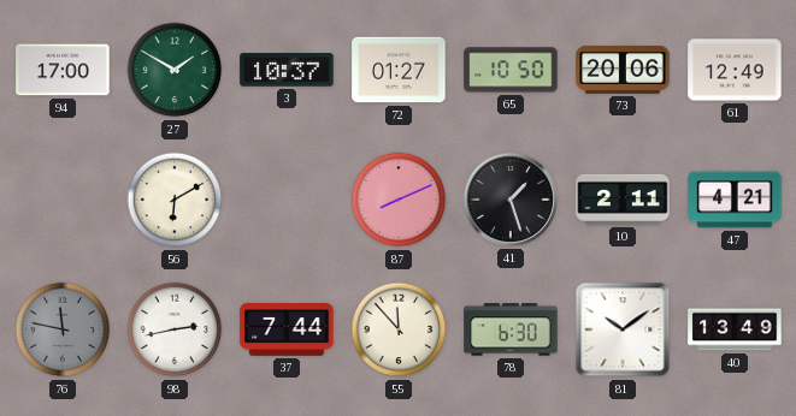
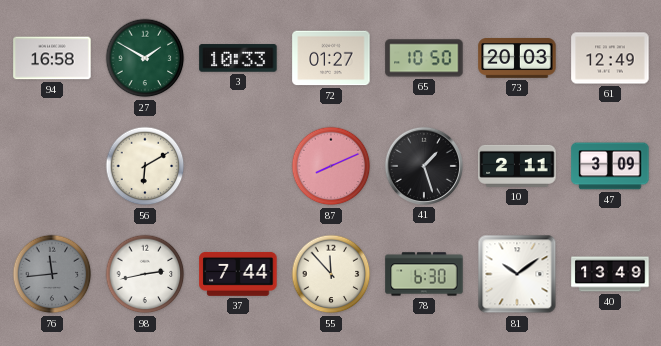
94: 17:00 -> 16:58
3: 10:37 -> 10:33
73: 20:06 -> 20:03
47: 4:21 -> 3:09
76: 11:47 -> 11:44
